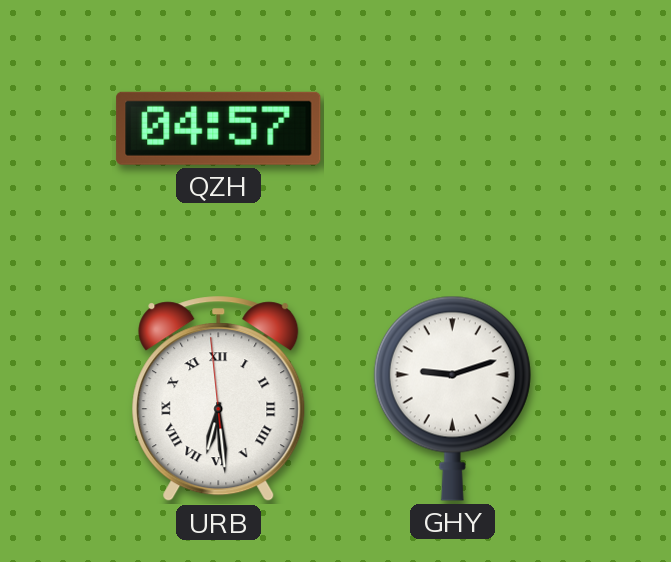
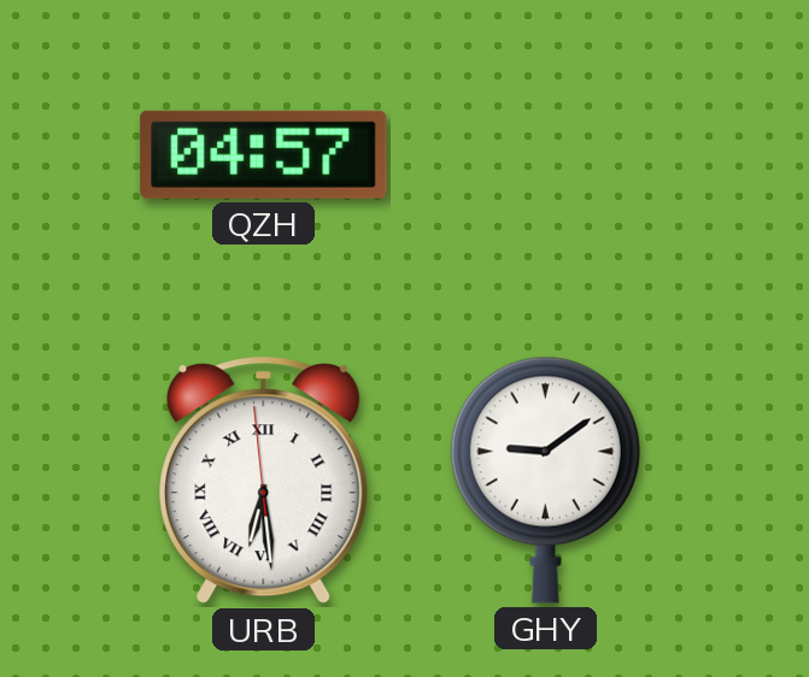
GHY: 9:12 -> 9:09
